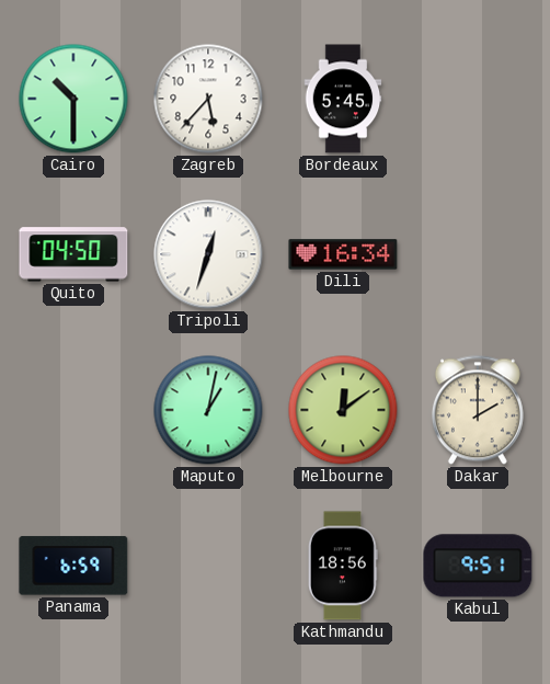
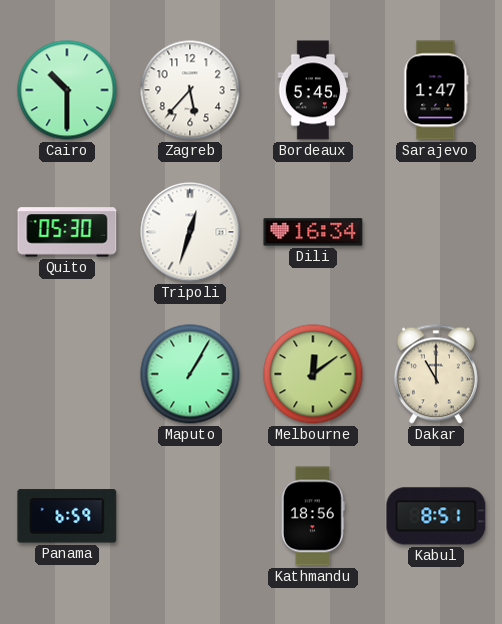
Sarajevo: none -> 1:47
Quito: 04:50 -> 05:30
Maputo: 1:02 -> 1:05
Dakar: 2:00 -> 11:00
Kabul: 9:51 -> 8:51
